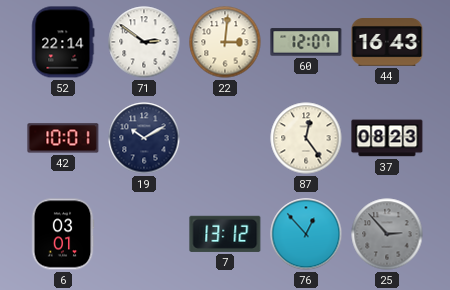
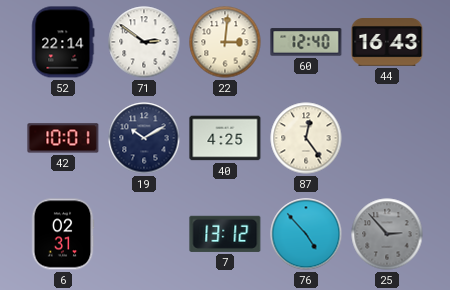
60: 12:07 -> 12:40
40: none -> 4:25
37: 08:23 -> none
6: 03:01 -> 02:31
76: 12:53 -> 4:53
